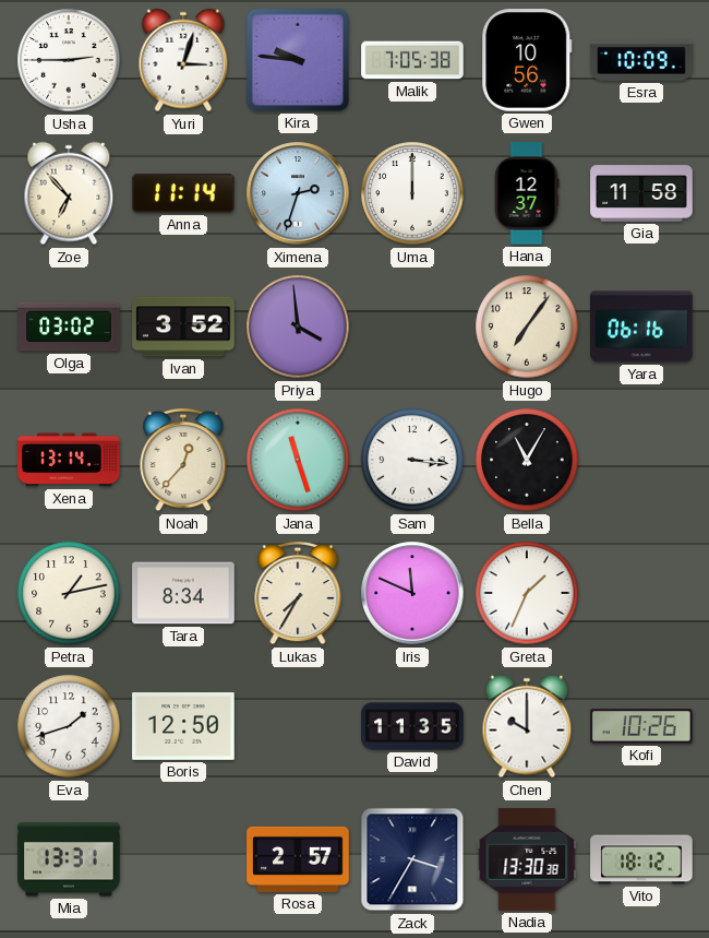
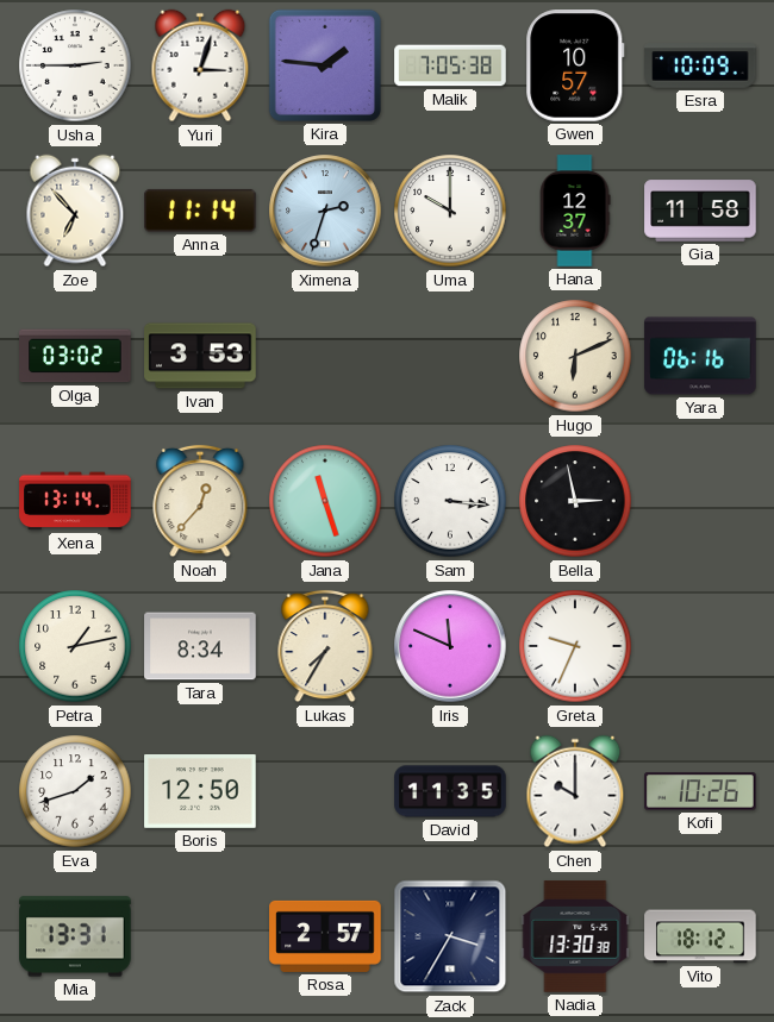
Kira: 9:46 -> 1:46
Gwen: 10:56 -> 10:57
Uma: 12:00 -> 10:00
Ivan: 3:52 -> 3:53
Priya: 3:59 -> none
Hugo: 7:06 -> 6:11
Bella: 11:05 -> 2:58
Greta: 1:34 -> 9:34
